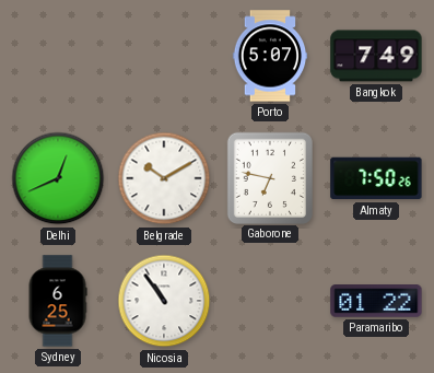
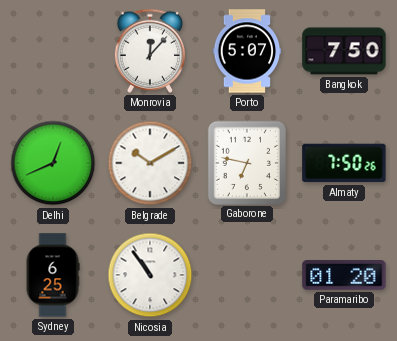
Monrovia: none -> 12:07
Bangkok: 7:49 -> 7:50
Paramaribo: 01:22 -> 01:20
